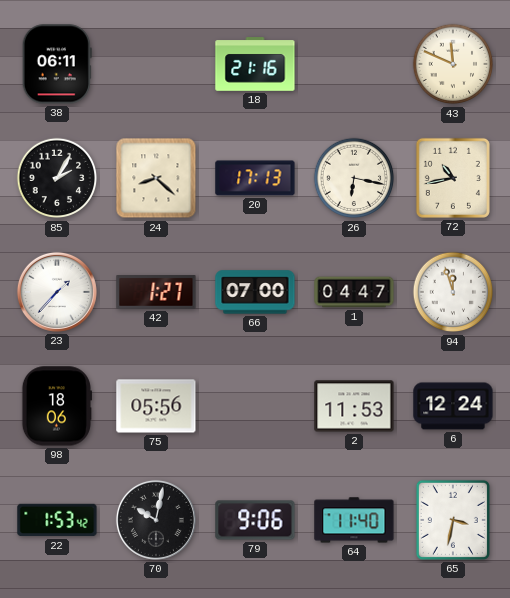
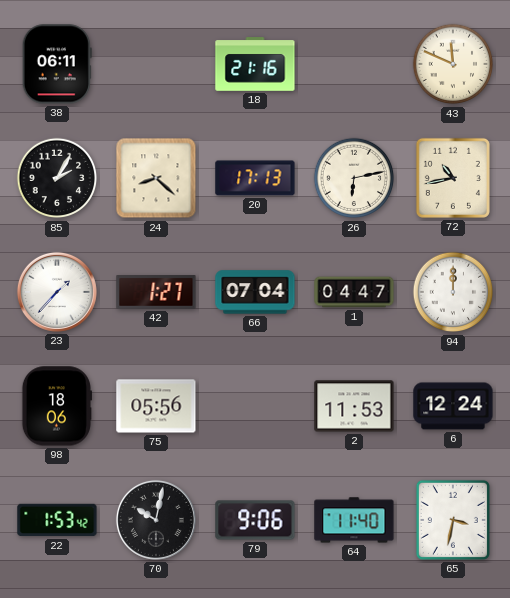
26: 6:17 -> 6:13
66: 07:00 -> 07:04
94: 11:57 -> 12:00
